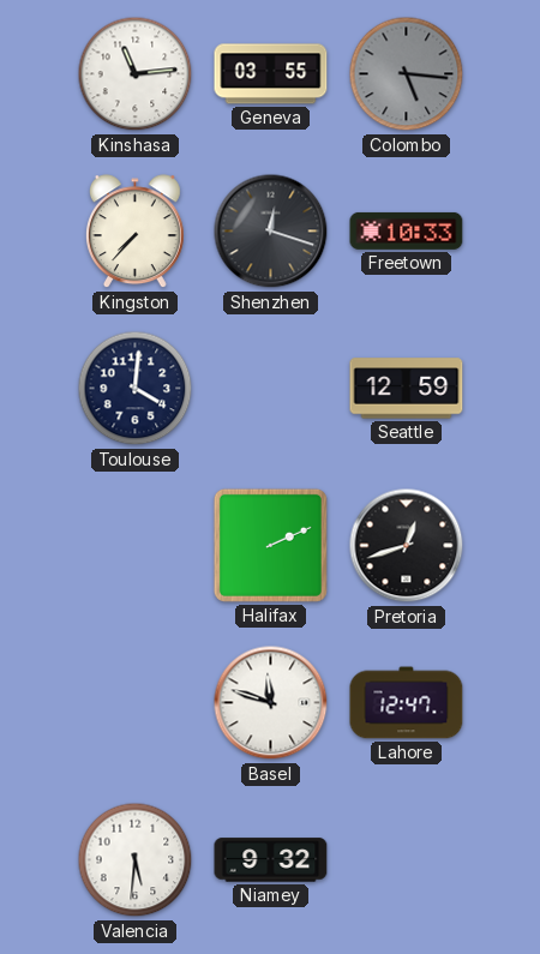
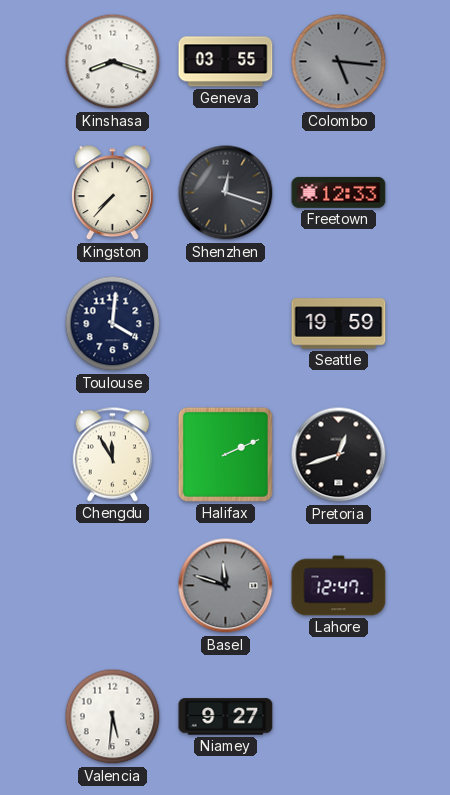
Kinshasa: 11:14 -> 8:18
Freetown: 10:33 -> 12:33
Seattle: 12:59 -> 19:59
Chengdu: none -> 11:55
Basel dial: white -> grey
Niamey: 9:32 -> 9:27
